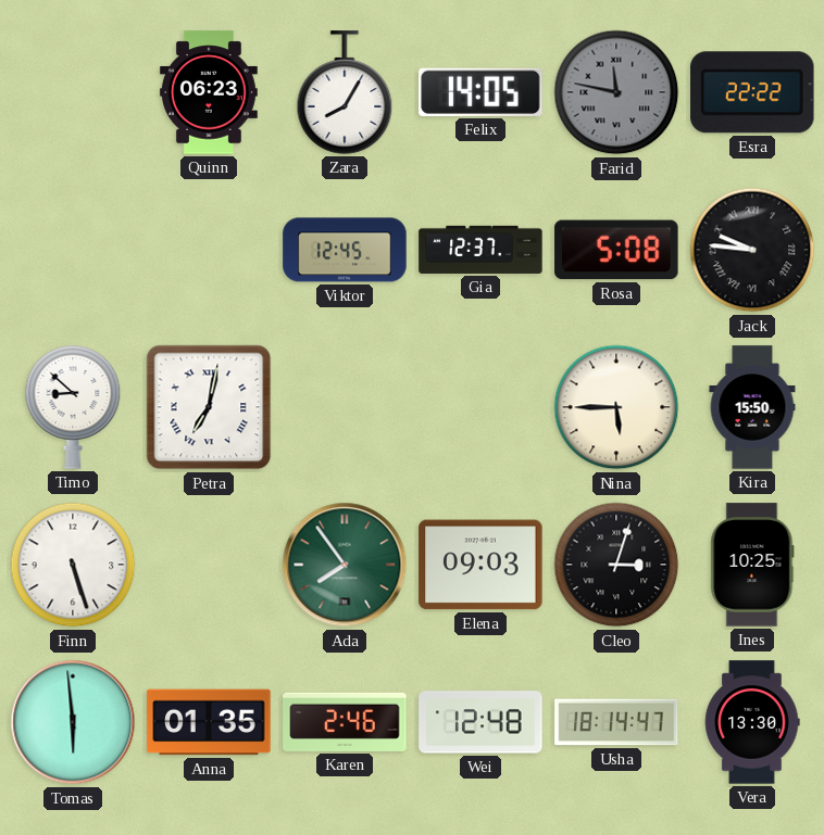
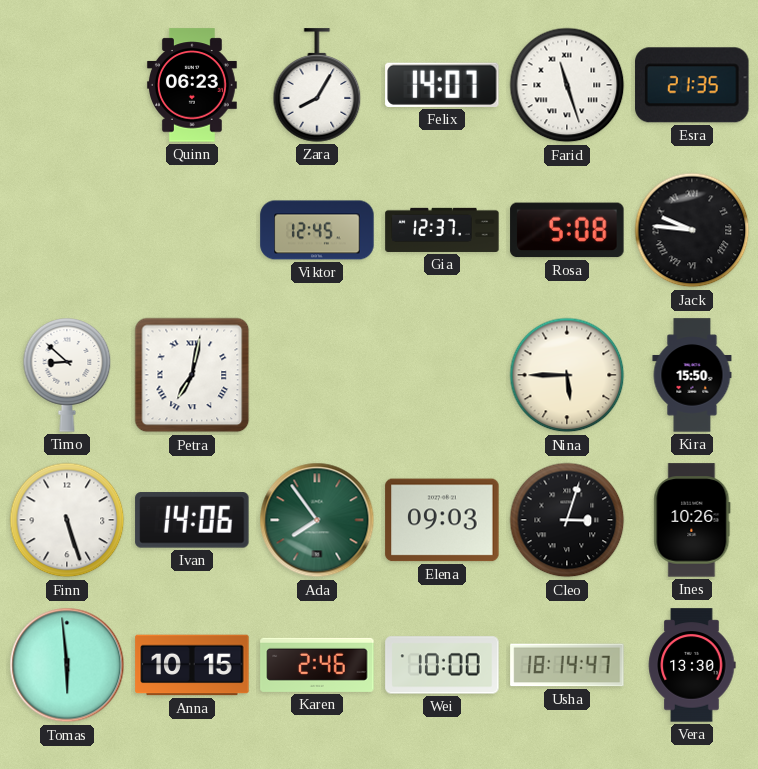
Felix: 14:05 -> 14:07
Farid: 11:47 -> 11:27
Farid dial: grey -> white
Esra: 22:22 -> 21:35
Ivan: none -> 14:06
Ines: 10:25 -> 10:26
Anna: 01:35 -> 10:15
Wei: 12:48 -> 10:00
